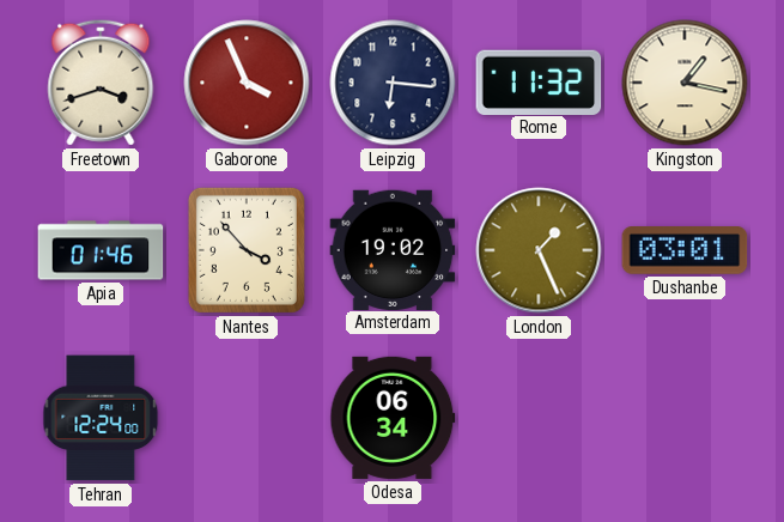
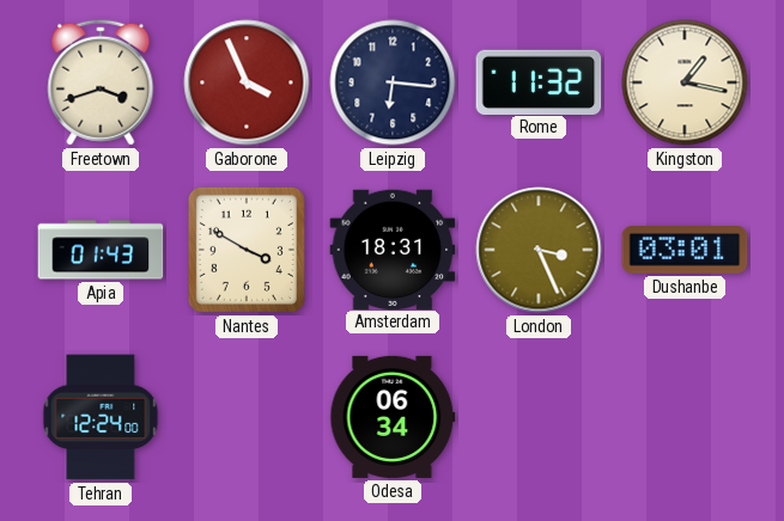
Apia: 01:46 -> 01:43
Nantes: 3:53 -> 3:50
Amsterdam: 19:02 -> 18:31
London: 1:26 -> 3:26
